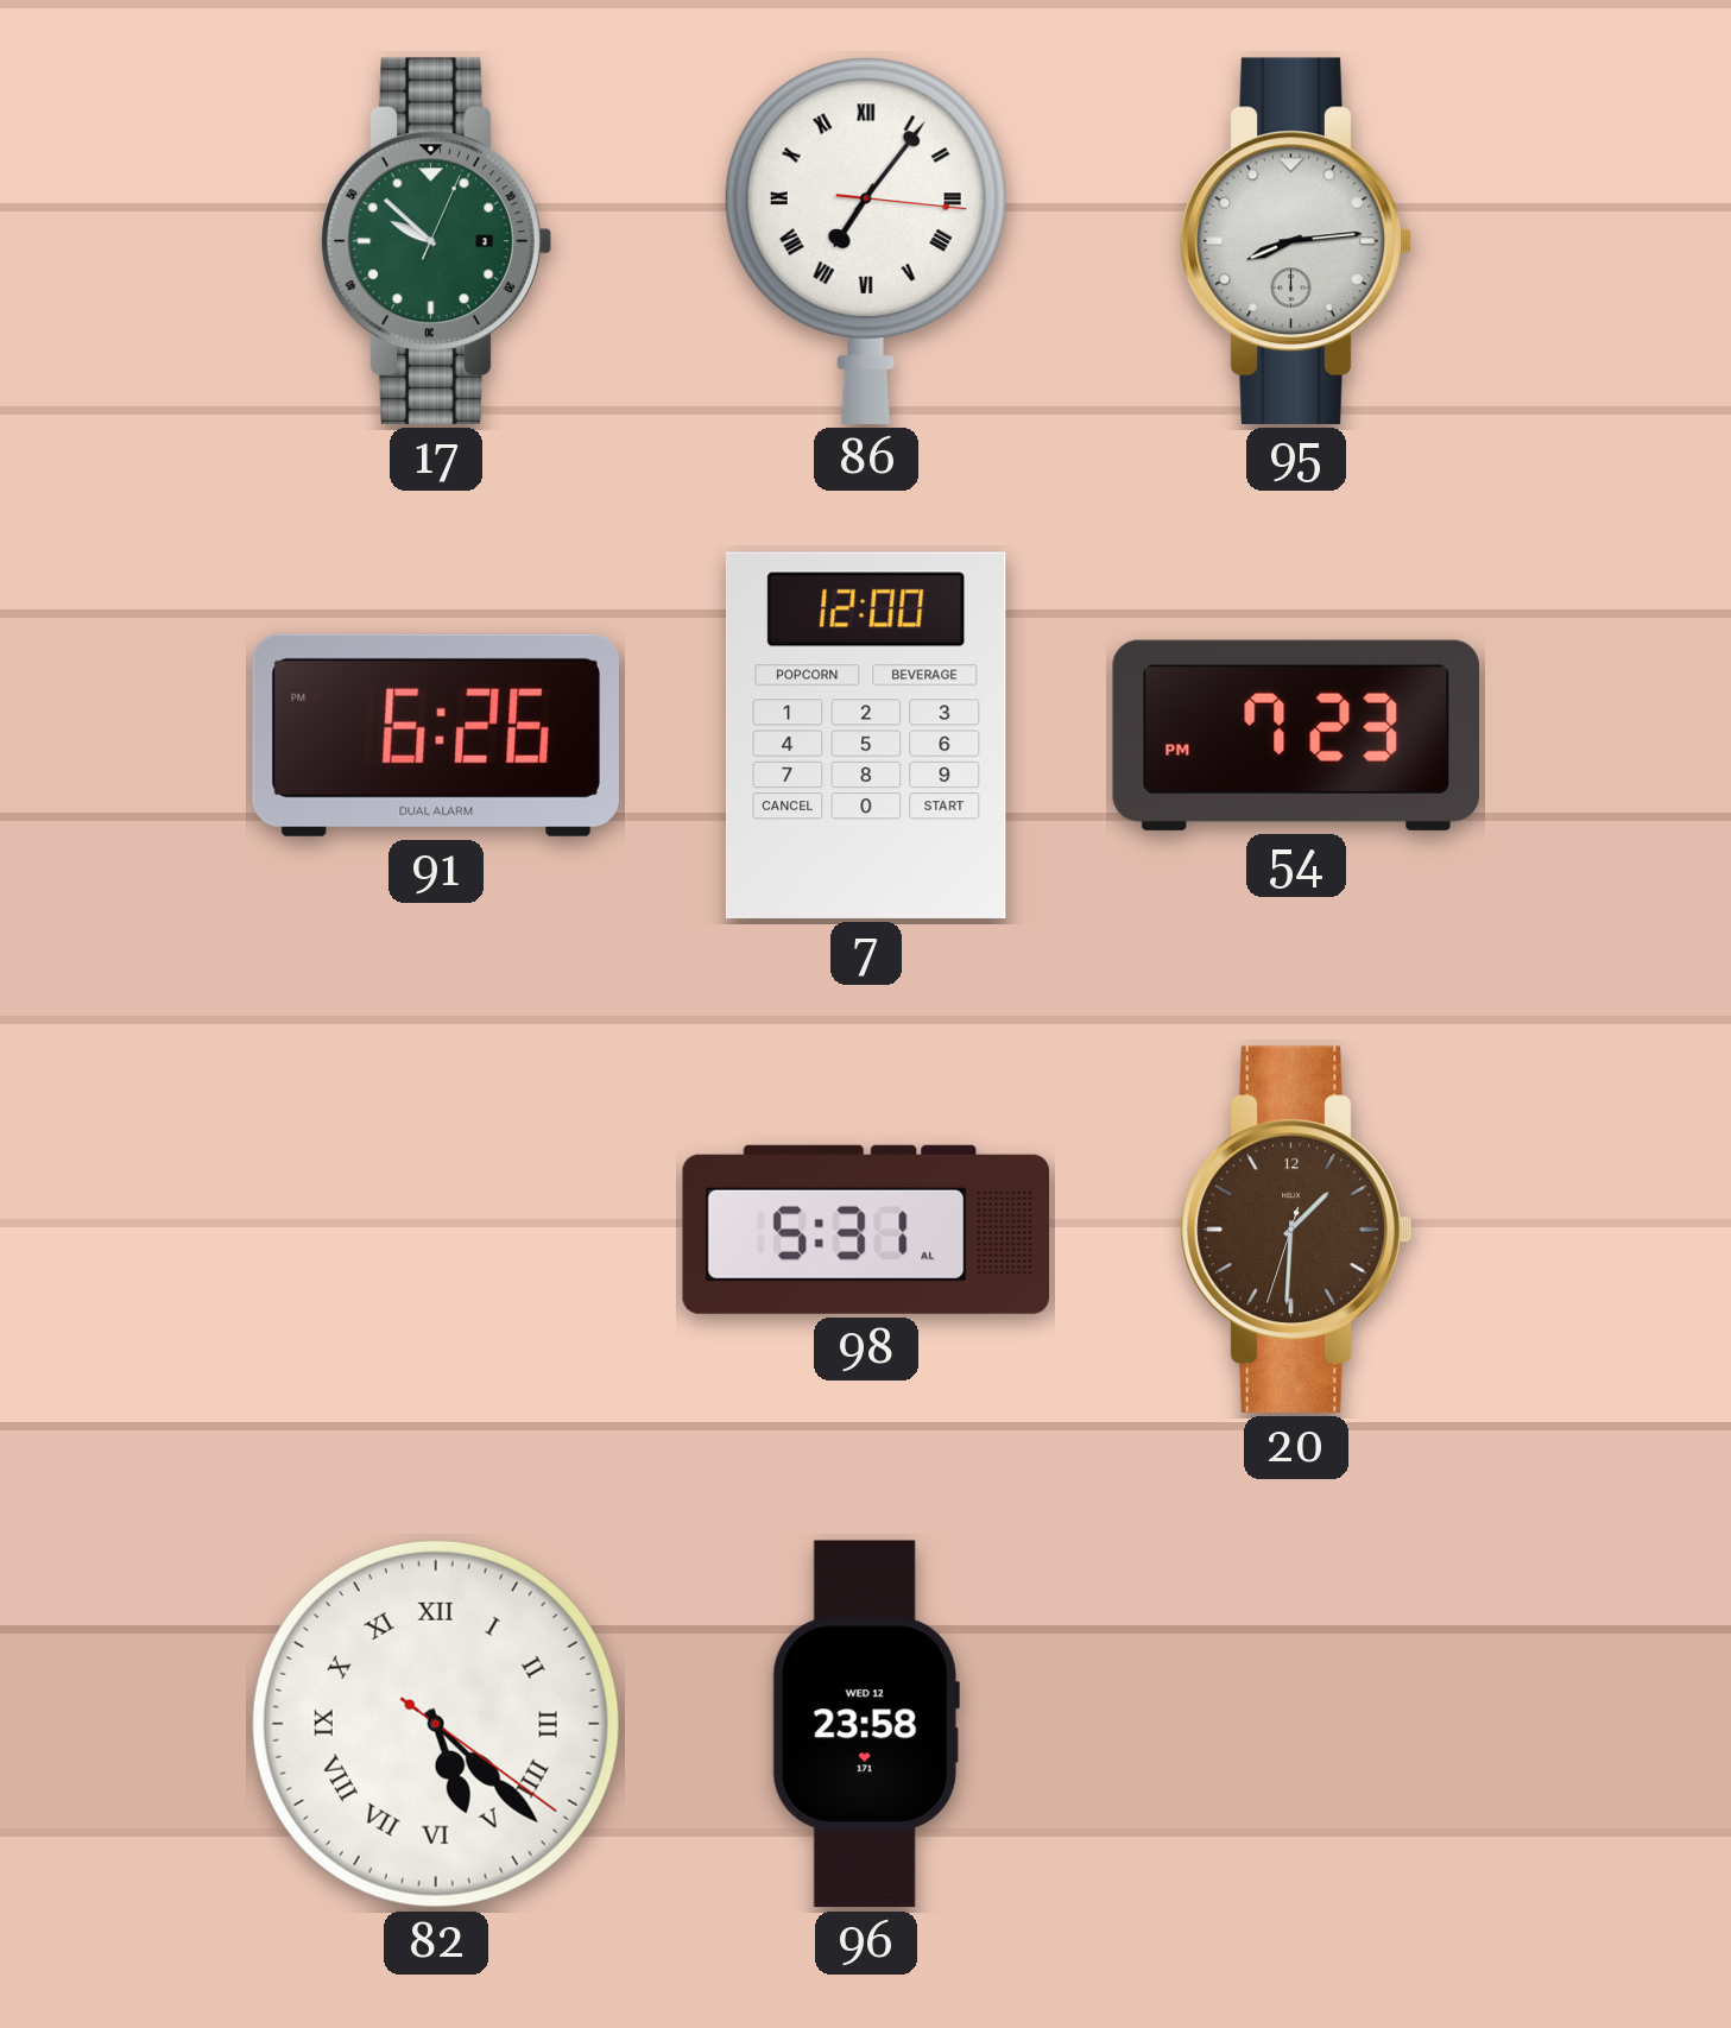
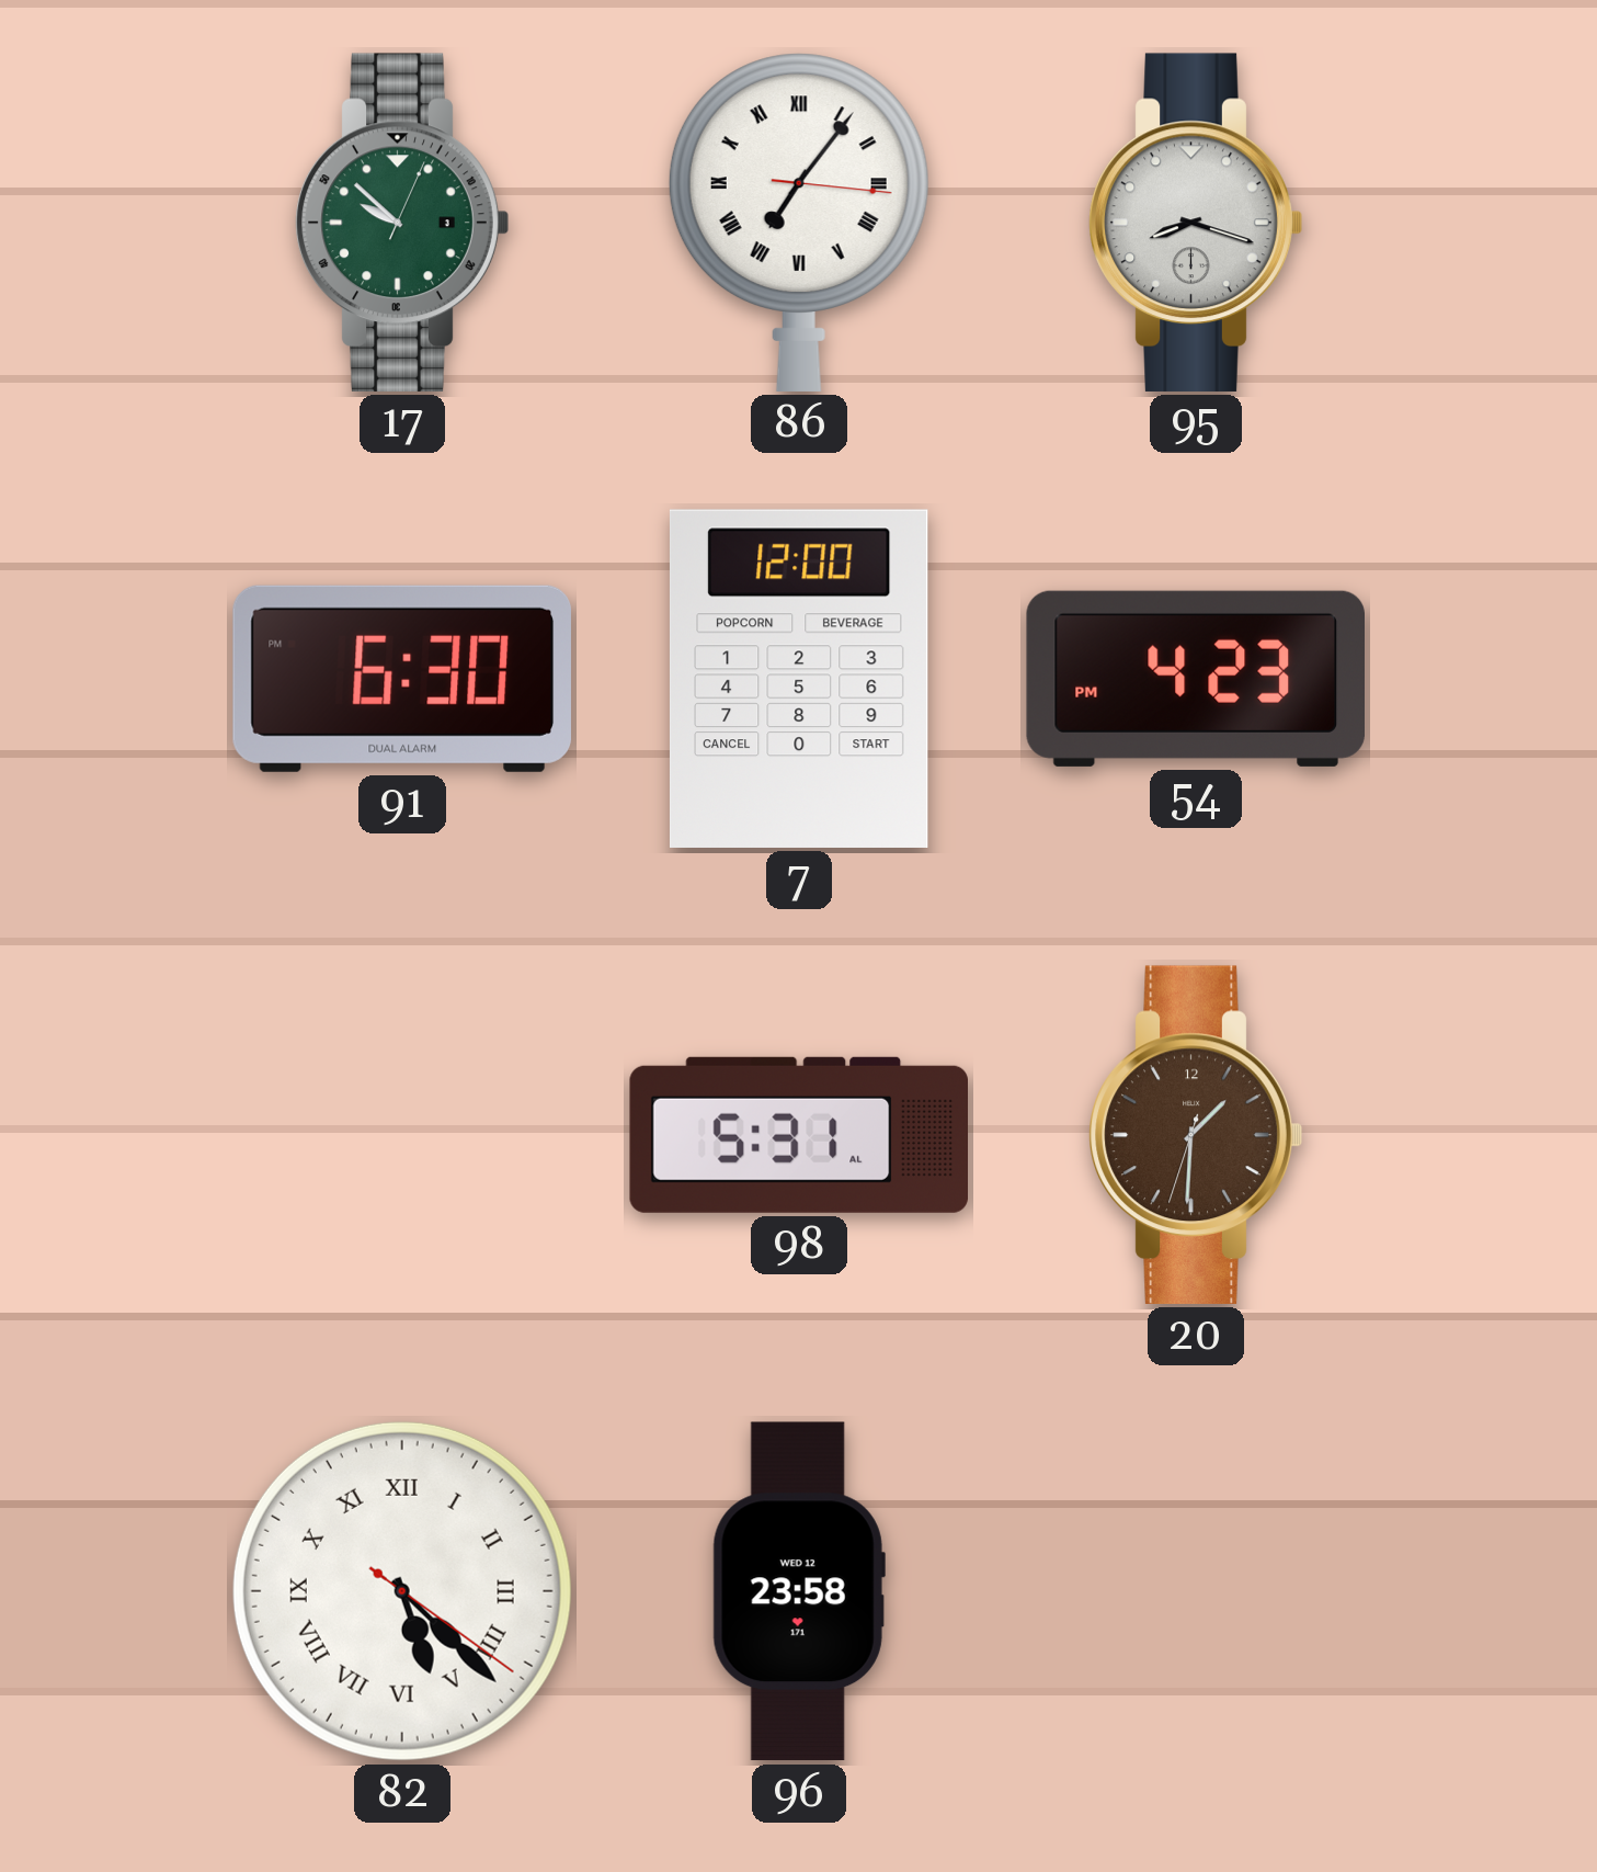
95: 8:14 -> 8:18
91: 6:26 -> 6:30
54: 7:23 -> 4:23
